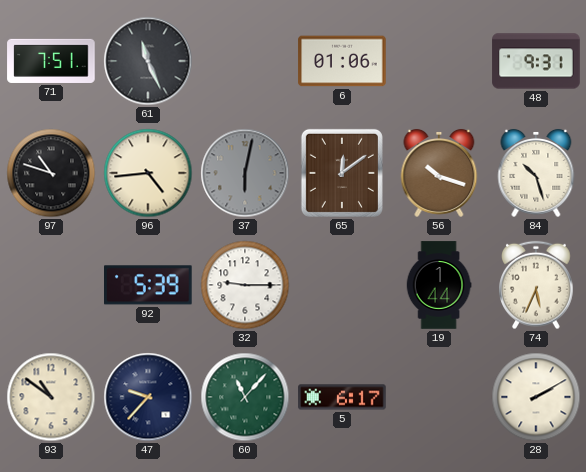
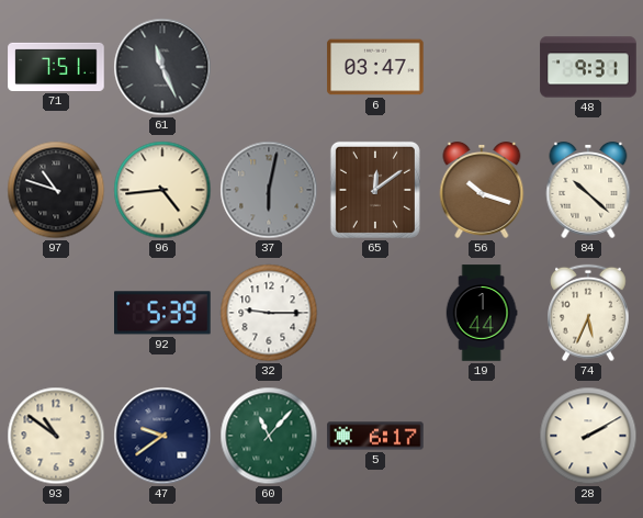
6: 01:06 -> 03:47
84: 10:27 -> 10:22
47: 9:37 -> 9:39
